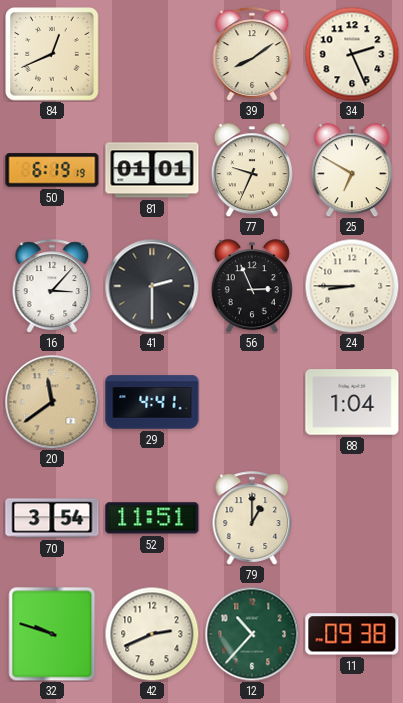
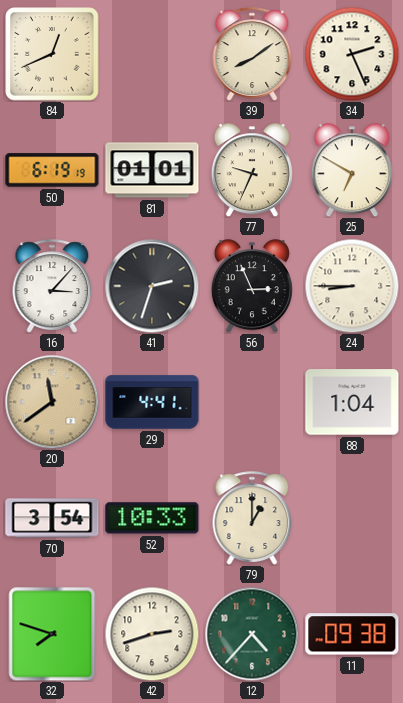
41: 2:30 -> 2:33
52: 11:51 -> 10:33
32: 9:48 -> 7:48
42: 2:41 -> 2:42
12: 10:37 -> 4:37
